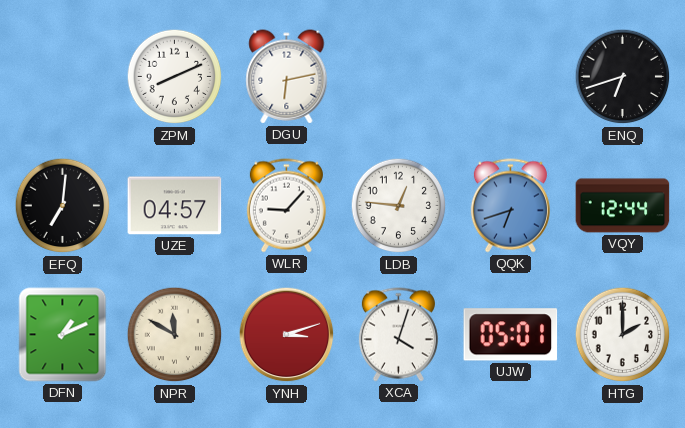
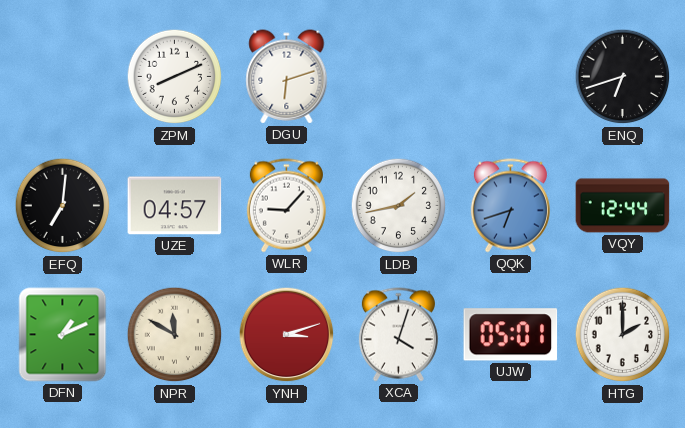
DGU: 6:13 -> 6:12
LDB: 12:46 -> 1:43
